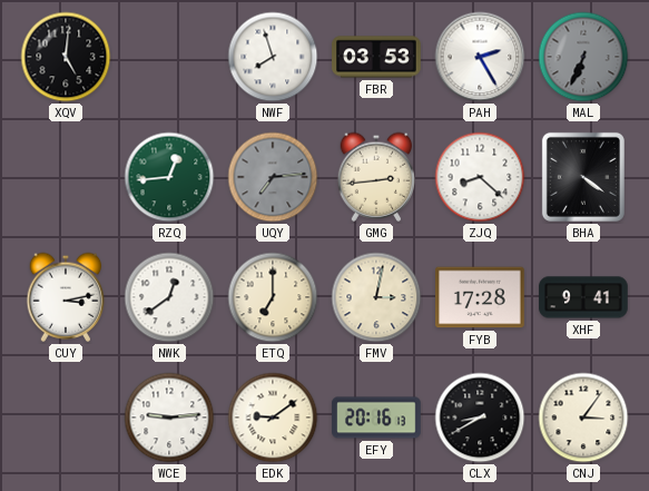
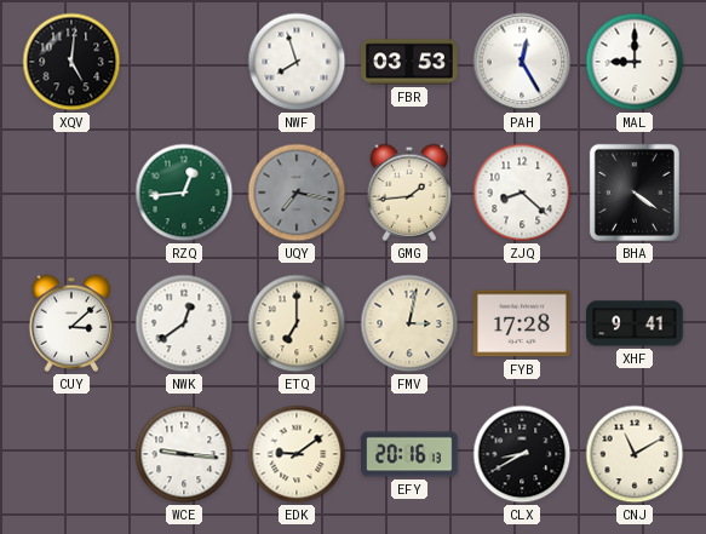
PAH: 2:25 -> 12:25
MAL: 6:34 -> 9:00
MAL dial: grey -> white
UQY: 7:14 -> 7:17
GMG: 2:44 -> 1:44
CUY: 3:13 -> 3:08
WCE: 9:14 -> 9:16
CNJ: 3:06 -> 11:10
